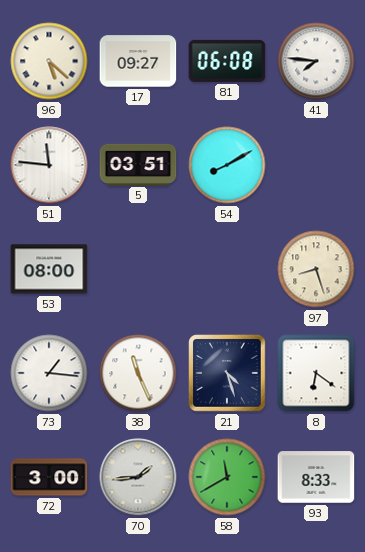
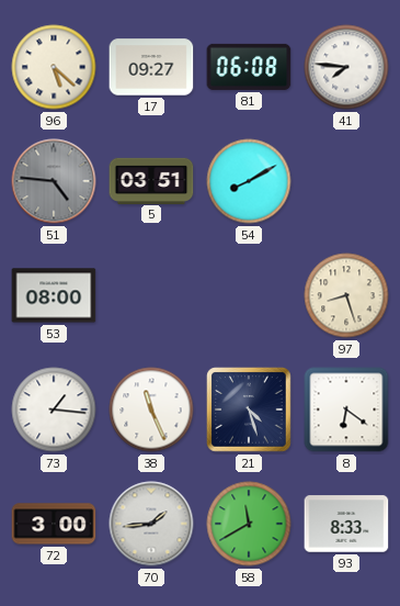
51: 11:46 -> 4:46
51 dial: white -> grey
